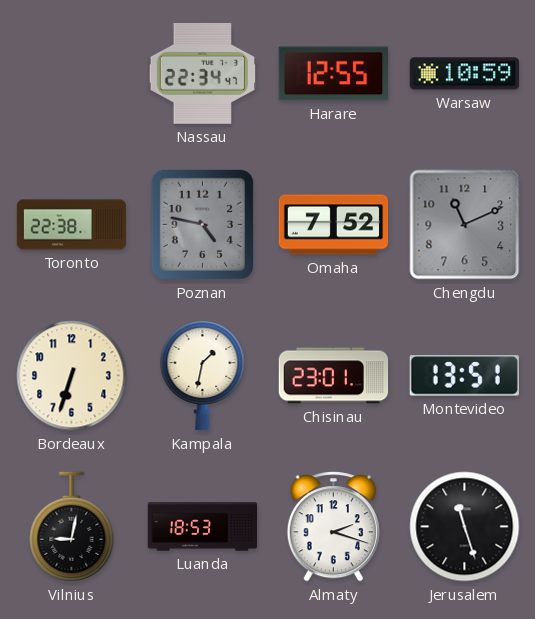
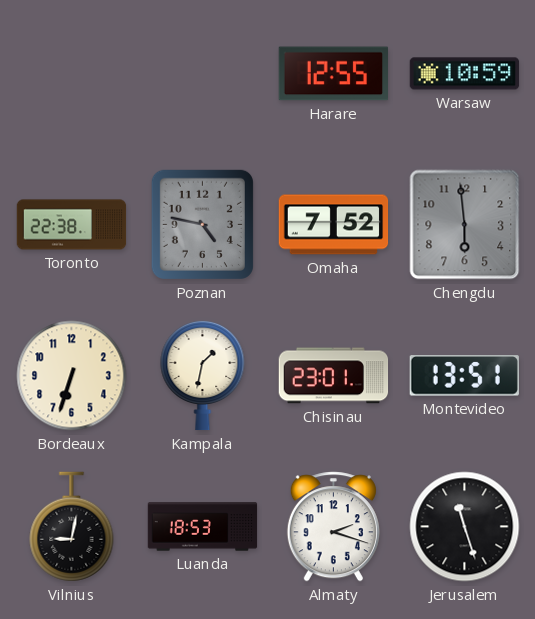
Nassau: 22:34 -> none
Chengdu: 11:11 -> 5:59
